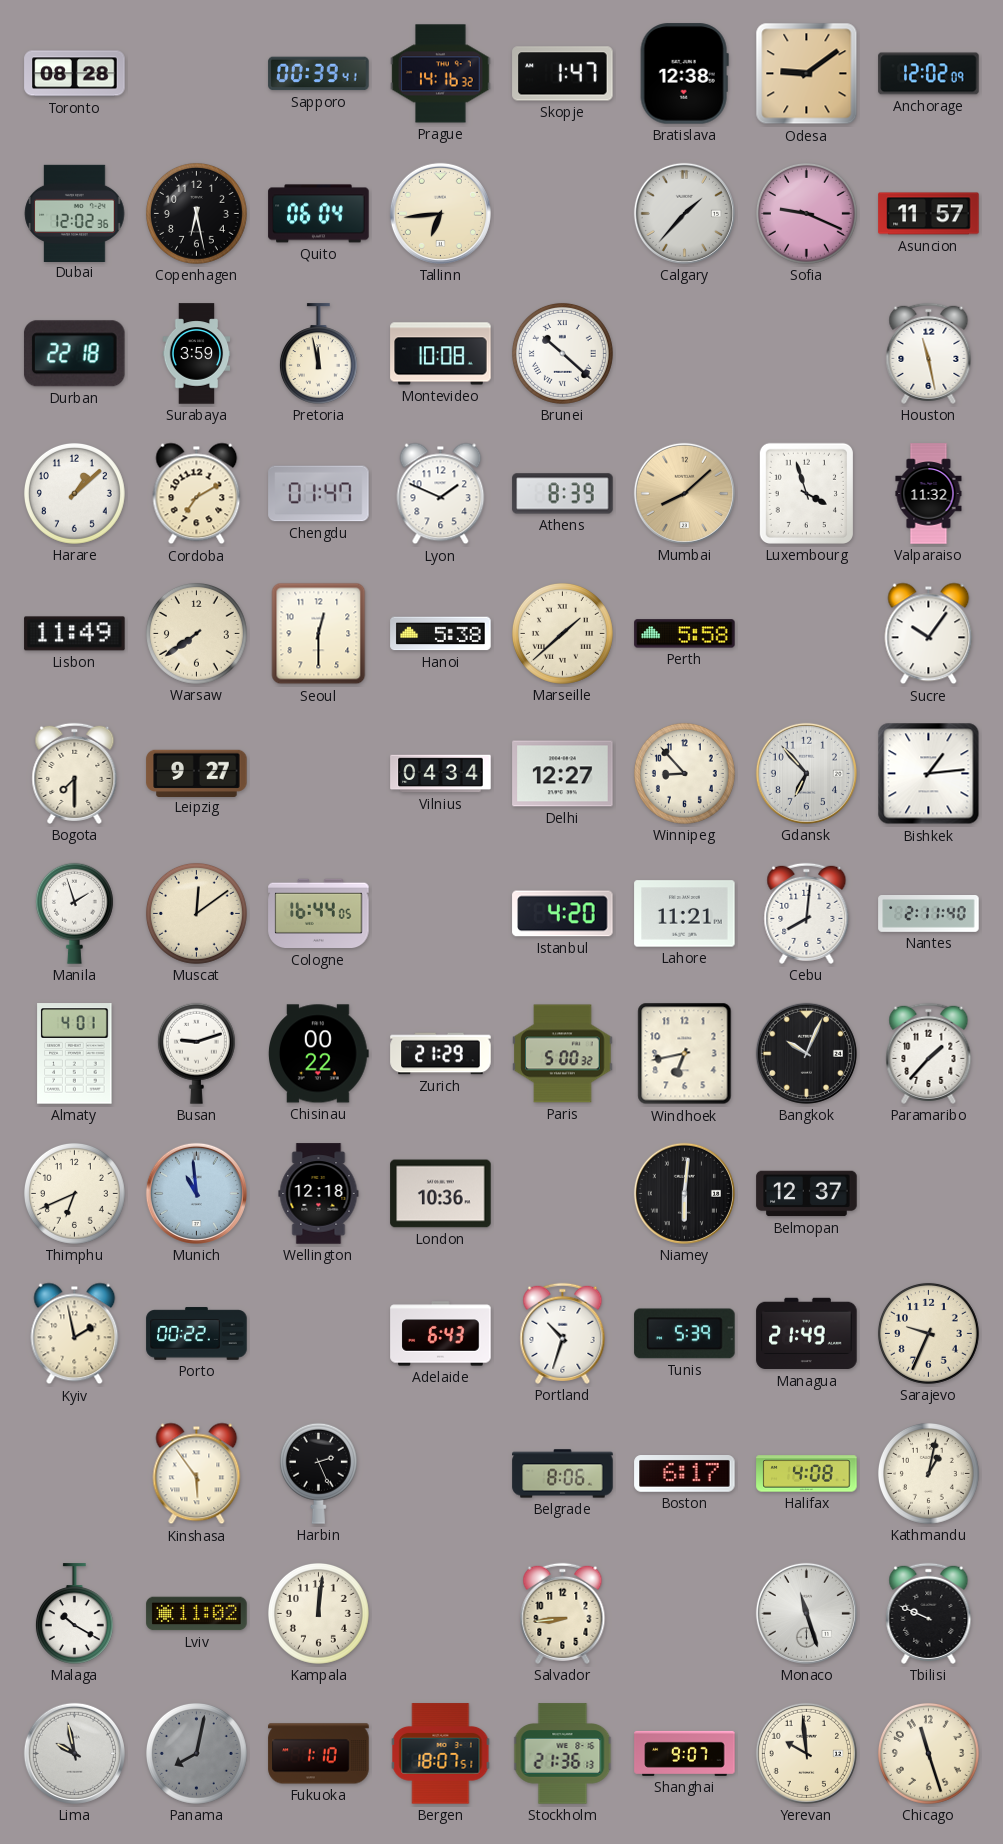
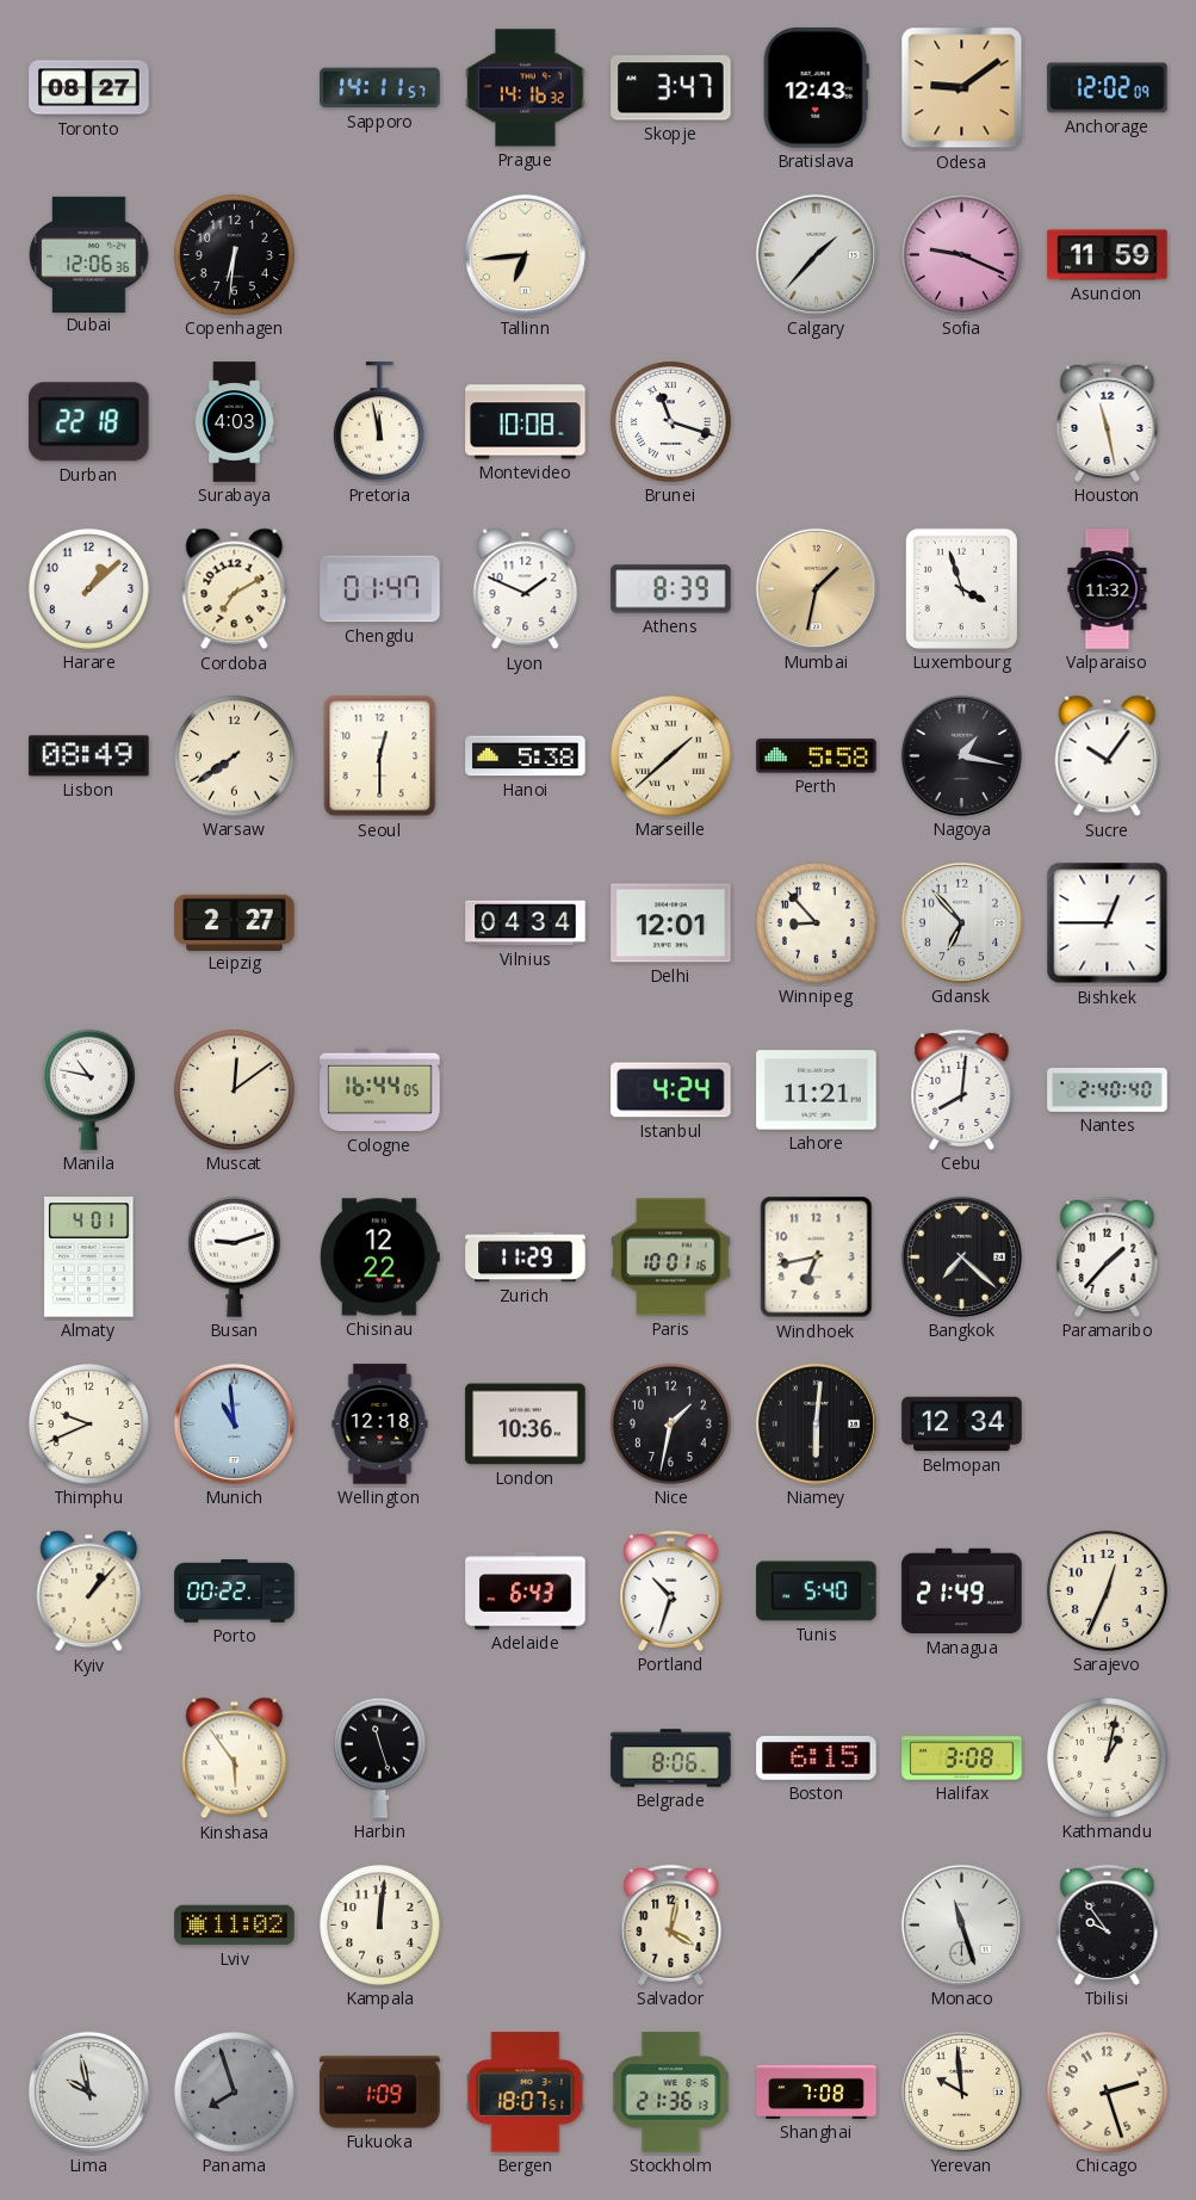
Toronto: 08:28 -> 08:27
Sapporo: 00:39 -> 14:11
Skopje: 1:47 -> 3:47
Bratislava: 12:38 -> 12:43
Dubai: 12:02 -> 12:06
Copenhagen: 6:28 -> 6:31
Quito: 06:04 -> none
Asuncion: 11:57 -> 11:59
Surabaya: 3:59 -> 4:03
Brunei: 10:22 -> 11:18
Mumbai: 8:08 -> 1:32
Lisbon: 11:49 -> 08:49
Nagoya: none -> 1:17
Bogota: 7:30 -> none
Leipzig: 9:27 -> 2:27
Delhi: 12:27 -> 12:01
Bishkek: 1:14 -> 12:45
Manila: 1:57 -> 10:47
Istanbul: 4:20 -> 4:24
Nantes: 2:11 -> 2:40
Chisinau: 00:22 -> 12:22
Zurich: 21:29 -> 11:29
Paris: 5:00 -> 10:01
Bangkok: 10:04 -> 7:22
Thimphu: 6:41 -> 9:41
Nice: none -> 1:32
Belmopan: 12:37 -> 12:34
Kyiv: 1:58 -> 1:07
Tunis: 5:39 -> 5:40
Sarajevo: 9:34 -> 12:34
Harbin: 2:26 -> 11:27
Boston: 6:17 -> 6:15
Halifax: 4:08 -> 3:08
Malaga: 10:20 -> none
Salvador: 8:44 -> 4:02
Tbilisi: 9:49 -> 9:54
Panama: 8:02 -> 7:57
Fukuoka: 1:10 -> 1:09
Shanghai: 9:07 -> 7:08
Chicago: 11:27 -> 2:27
